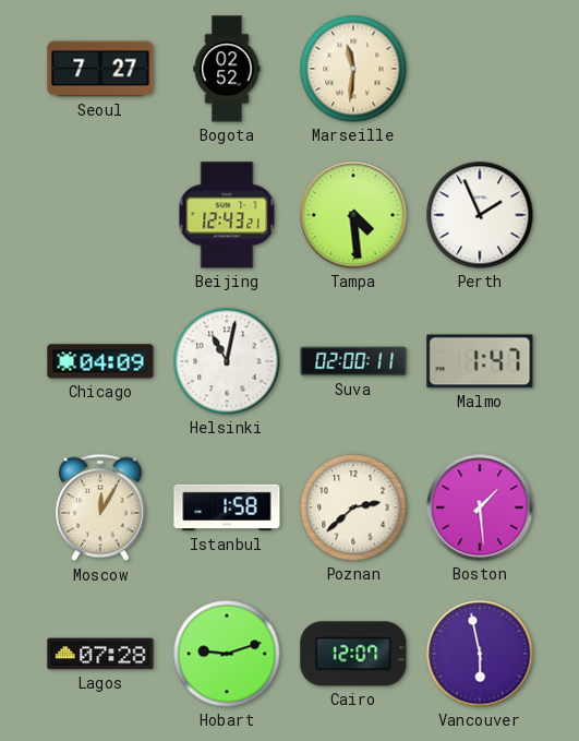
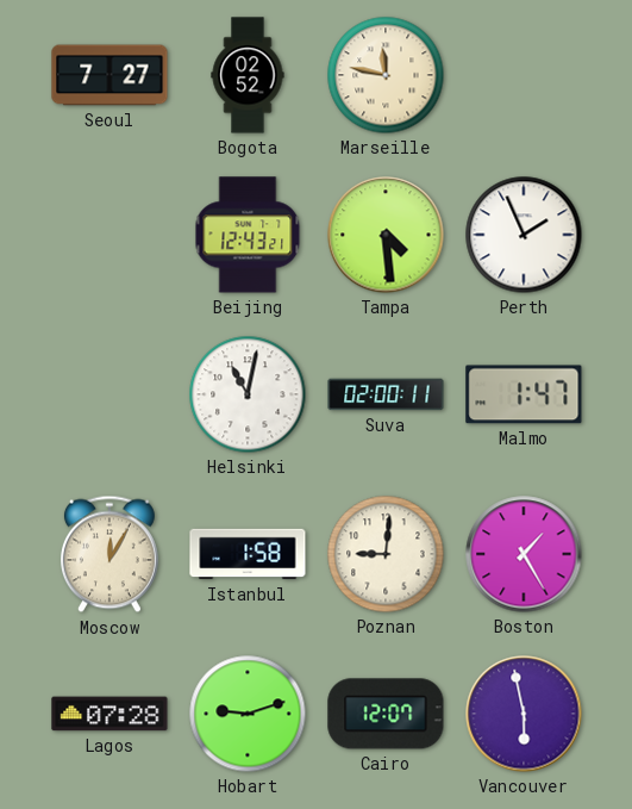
Marseille: 11:31 -> 11:47
Chicago: 04:09 -> none
Poznan: 2:38 -> 9:01
Boston: 1:29 -> 1:25
